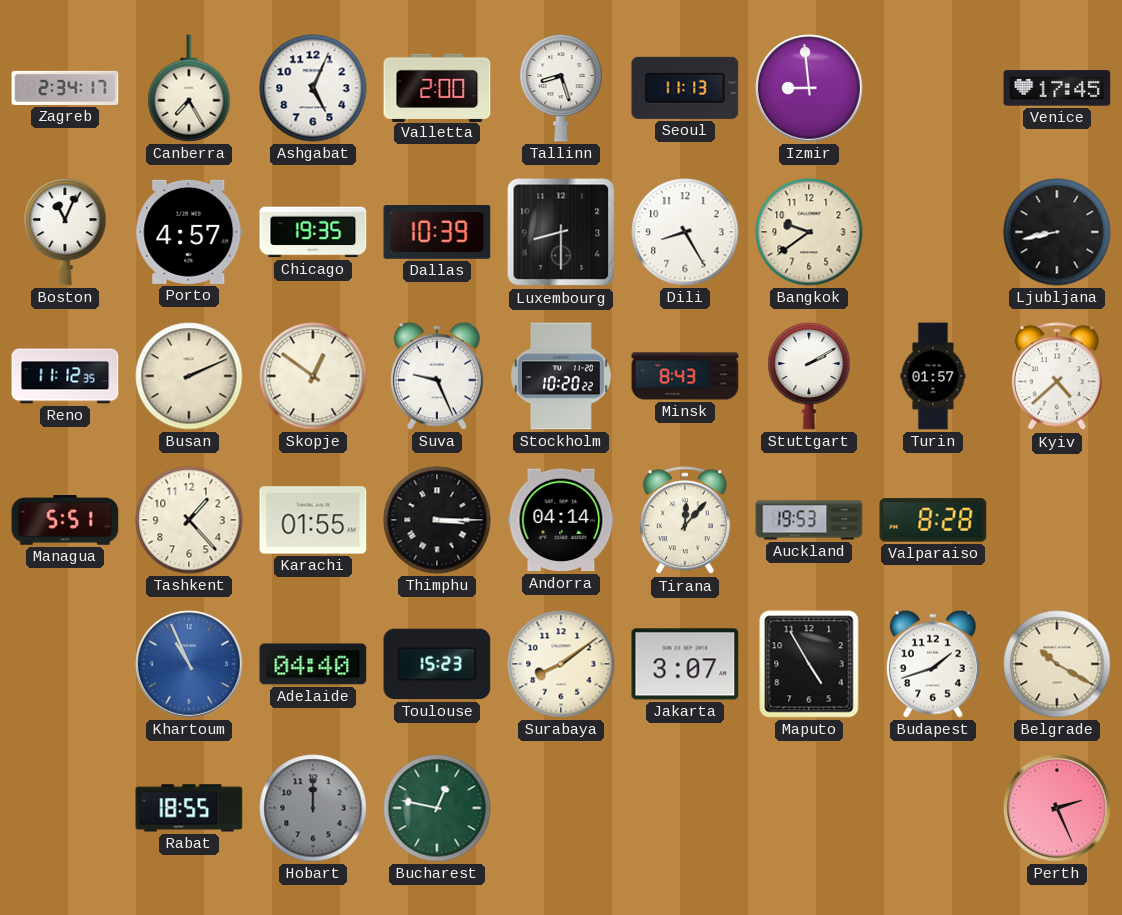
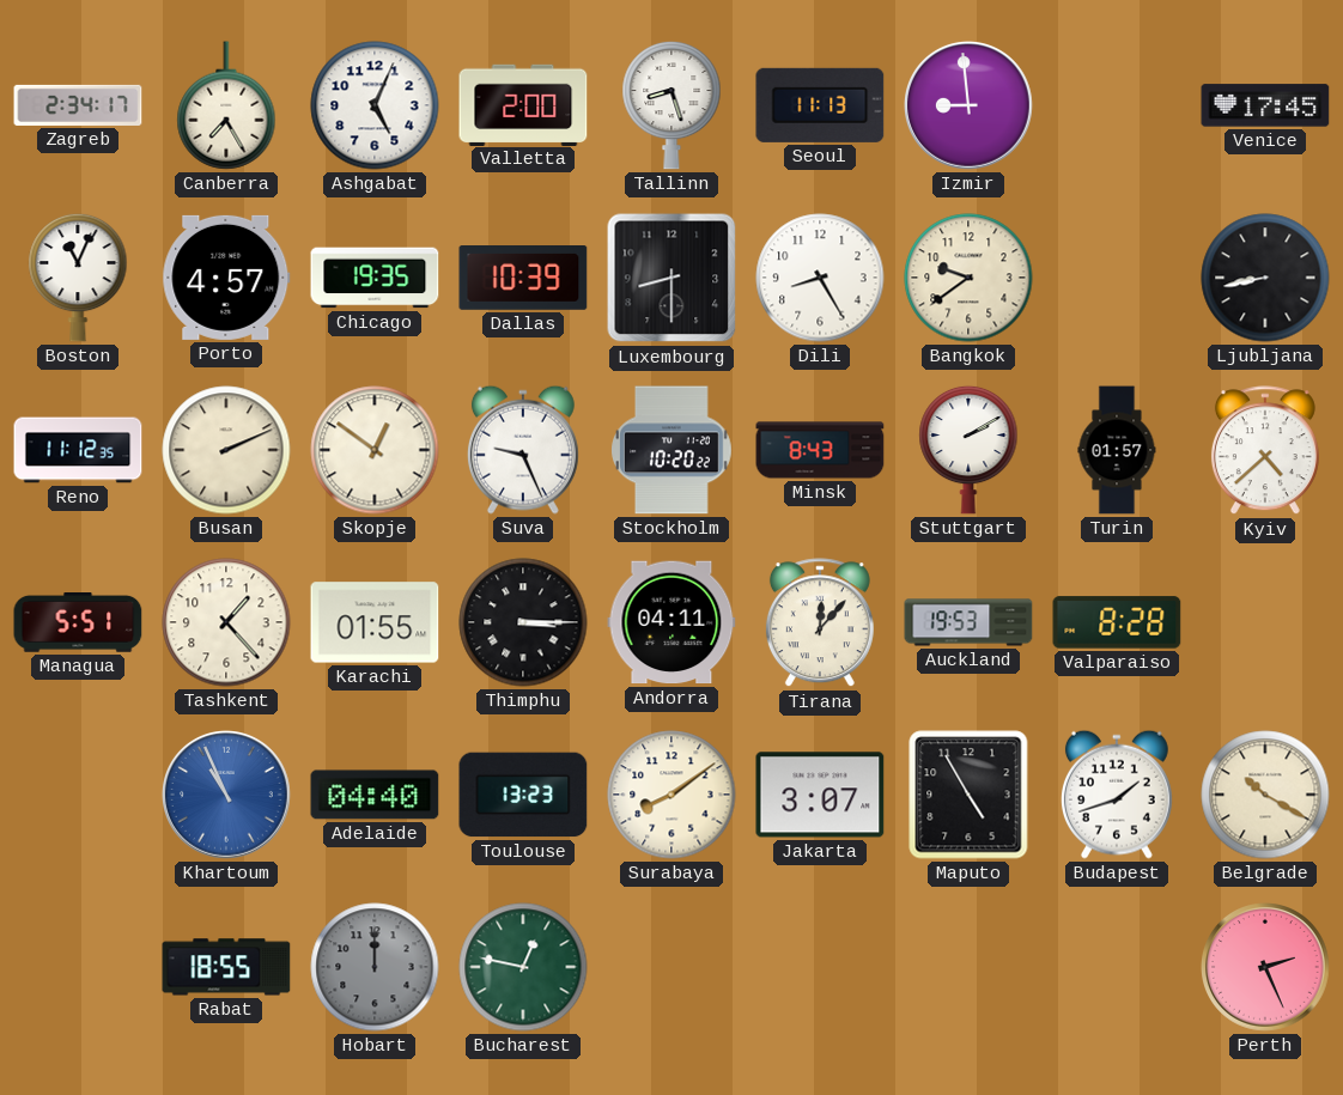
Andorra: 04:14 -> 04:11
Toulouse: 15:23 -> 13:23
